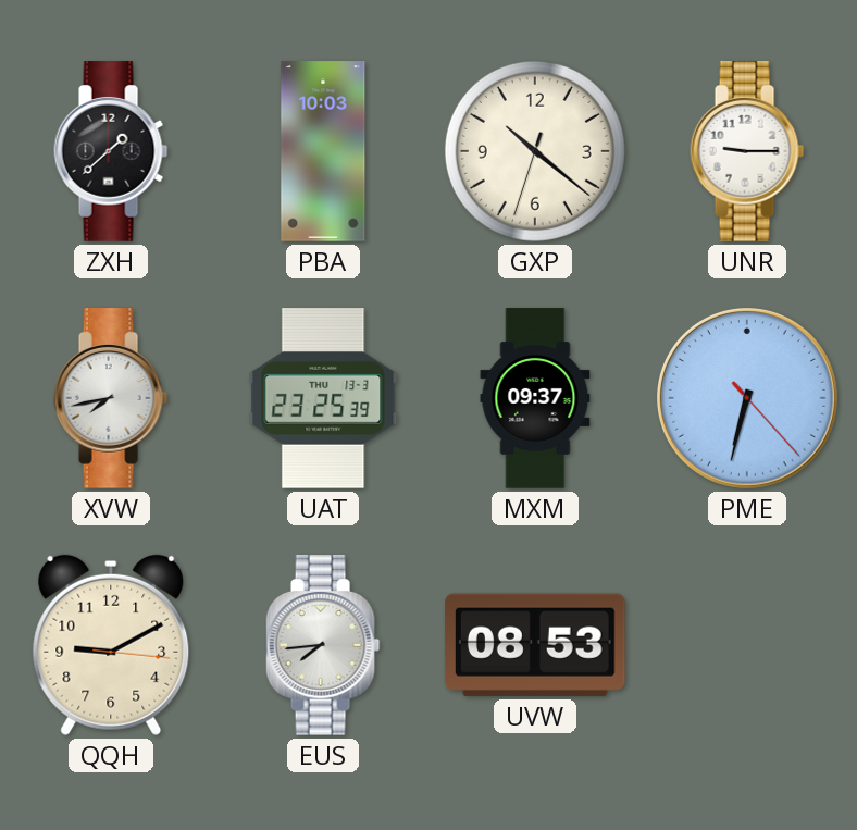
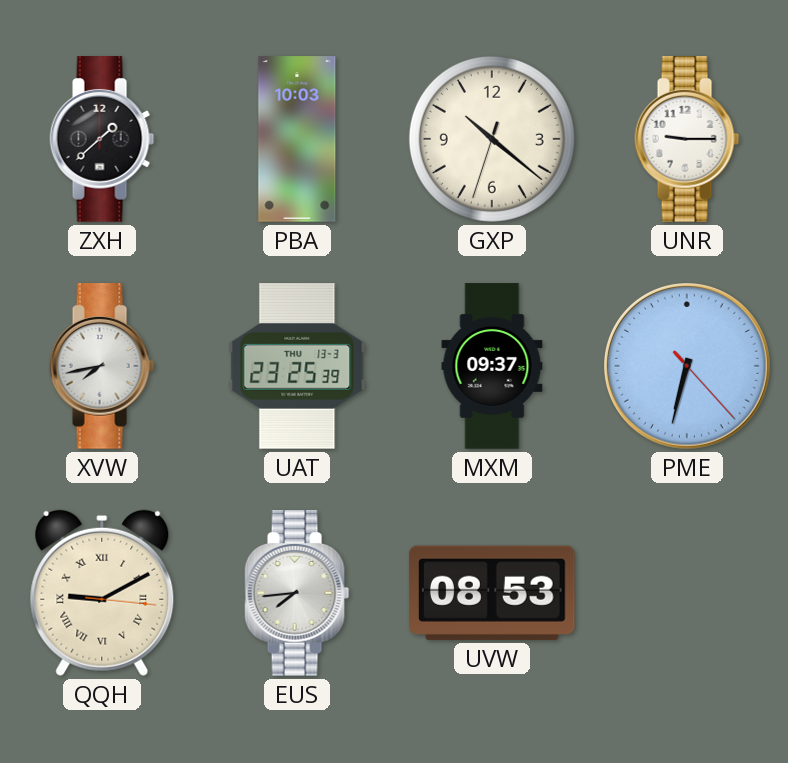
QQH numerals: Arabic -> Roman
